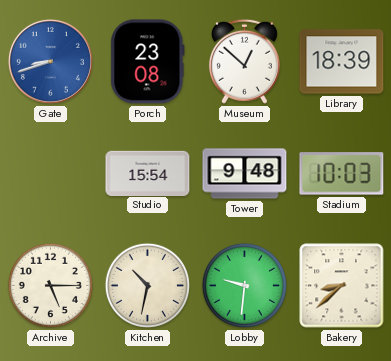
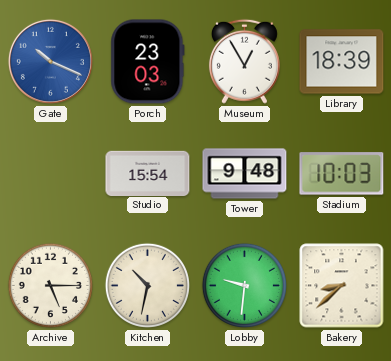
Gate: 8:42 -> 10:19
Porch: 23:08 -> 23:03
Museum: 12:52 -> 12:55
